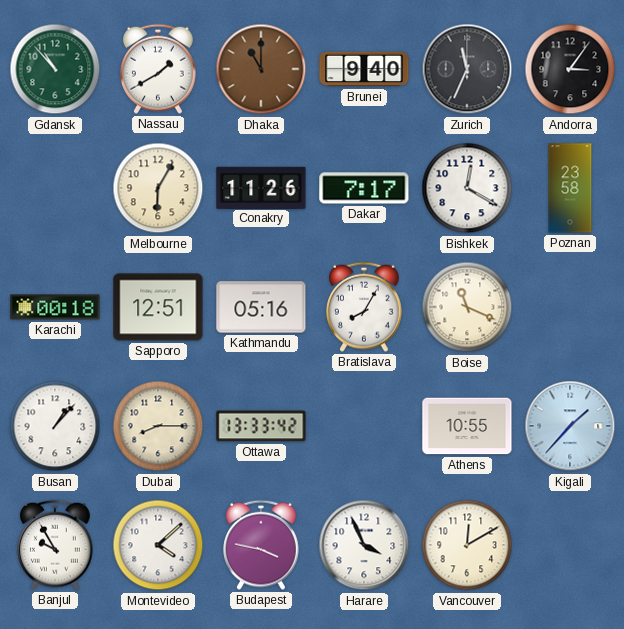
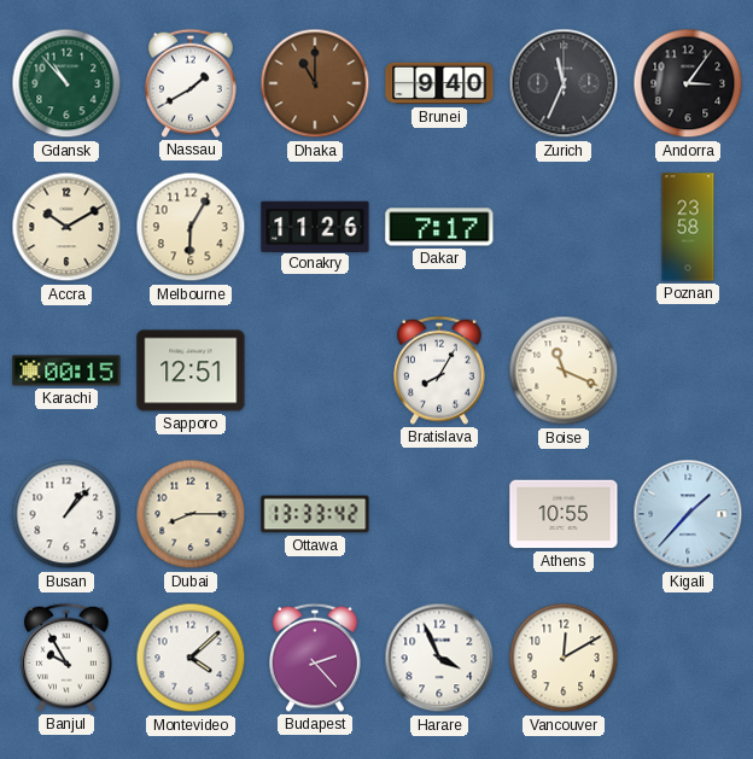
Accra: none -> 10:10
Bishkek: 12:20 -> none
Karachi: 00:18 -> 00:15
Kathmandu: 05:16 -> none
Budapest: 3:47 -> 2:23
